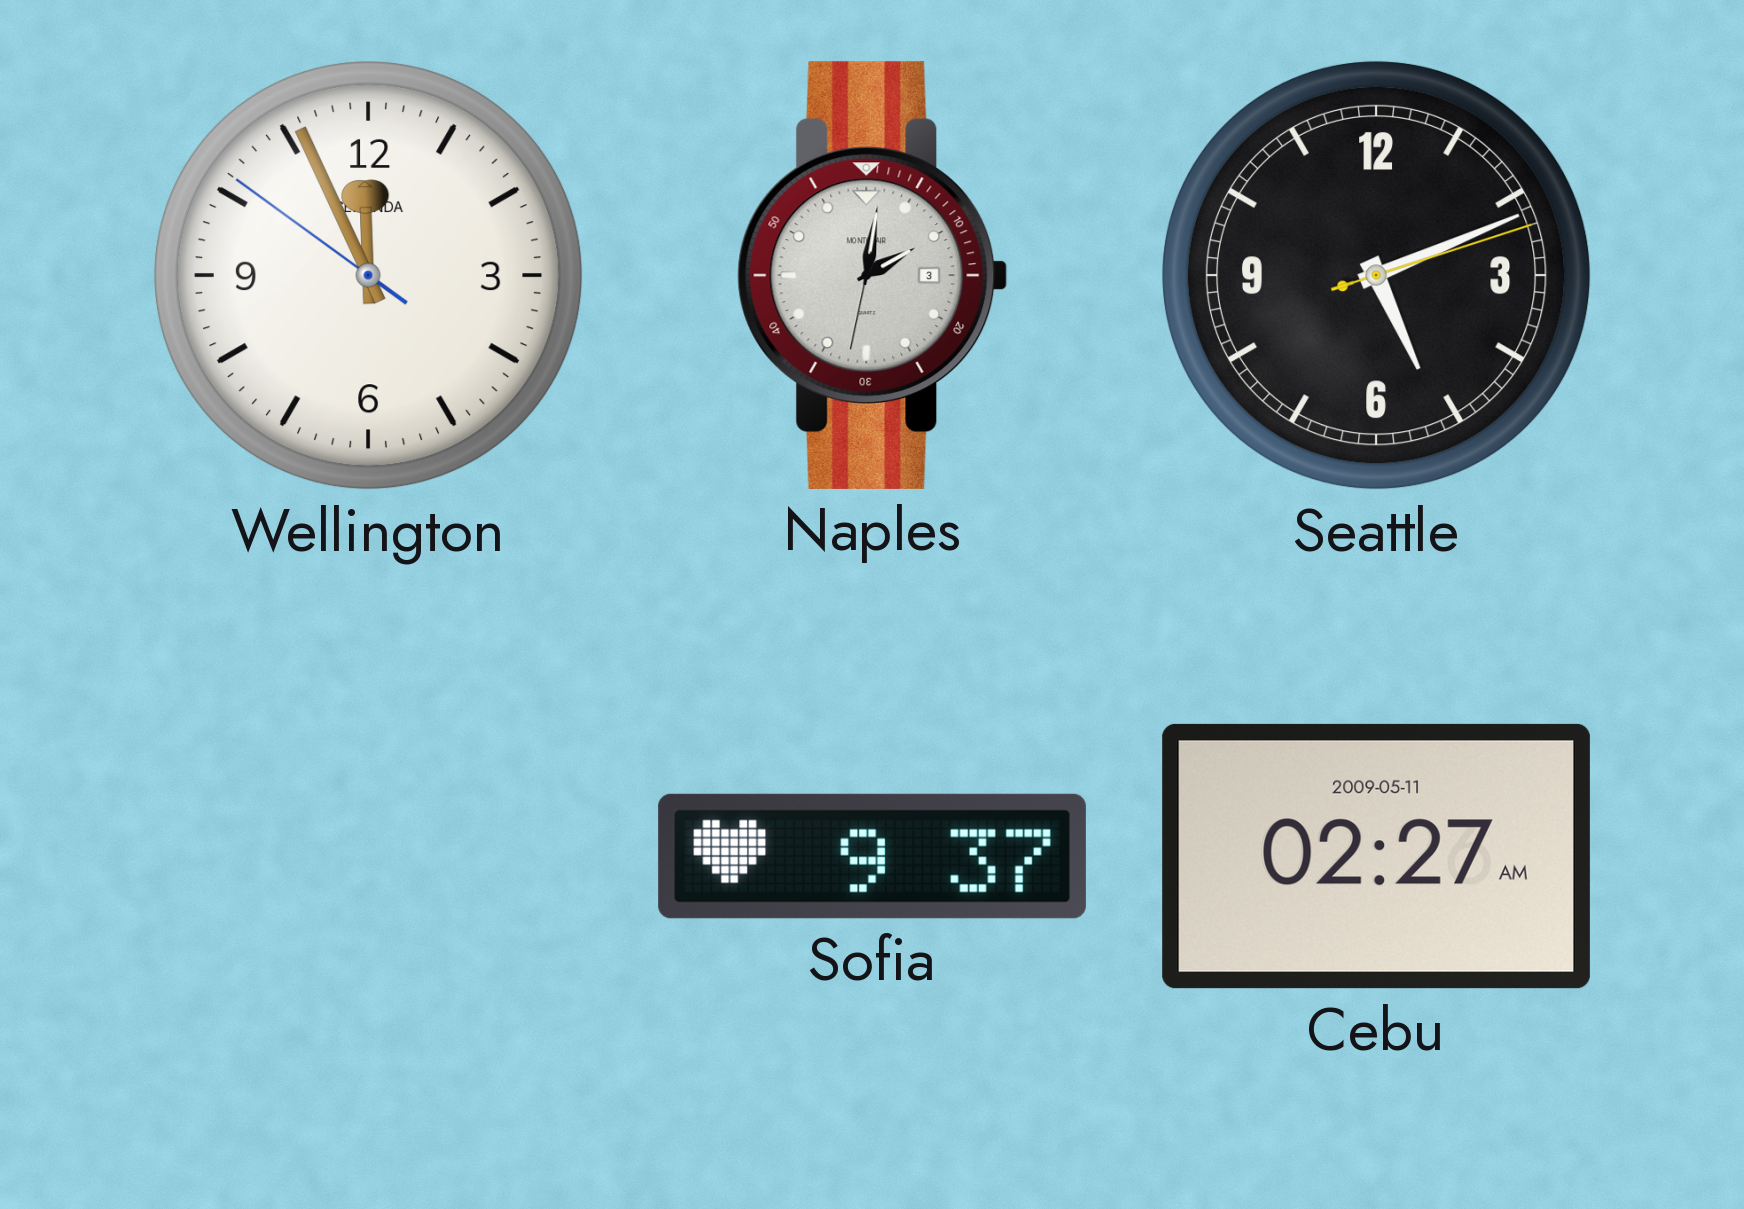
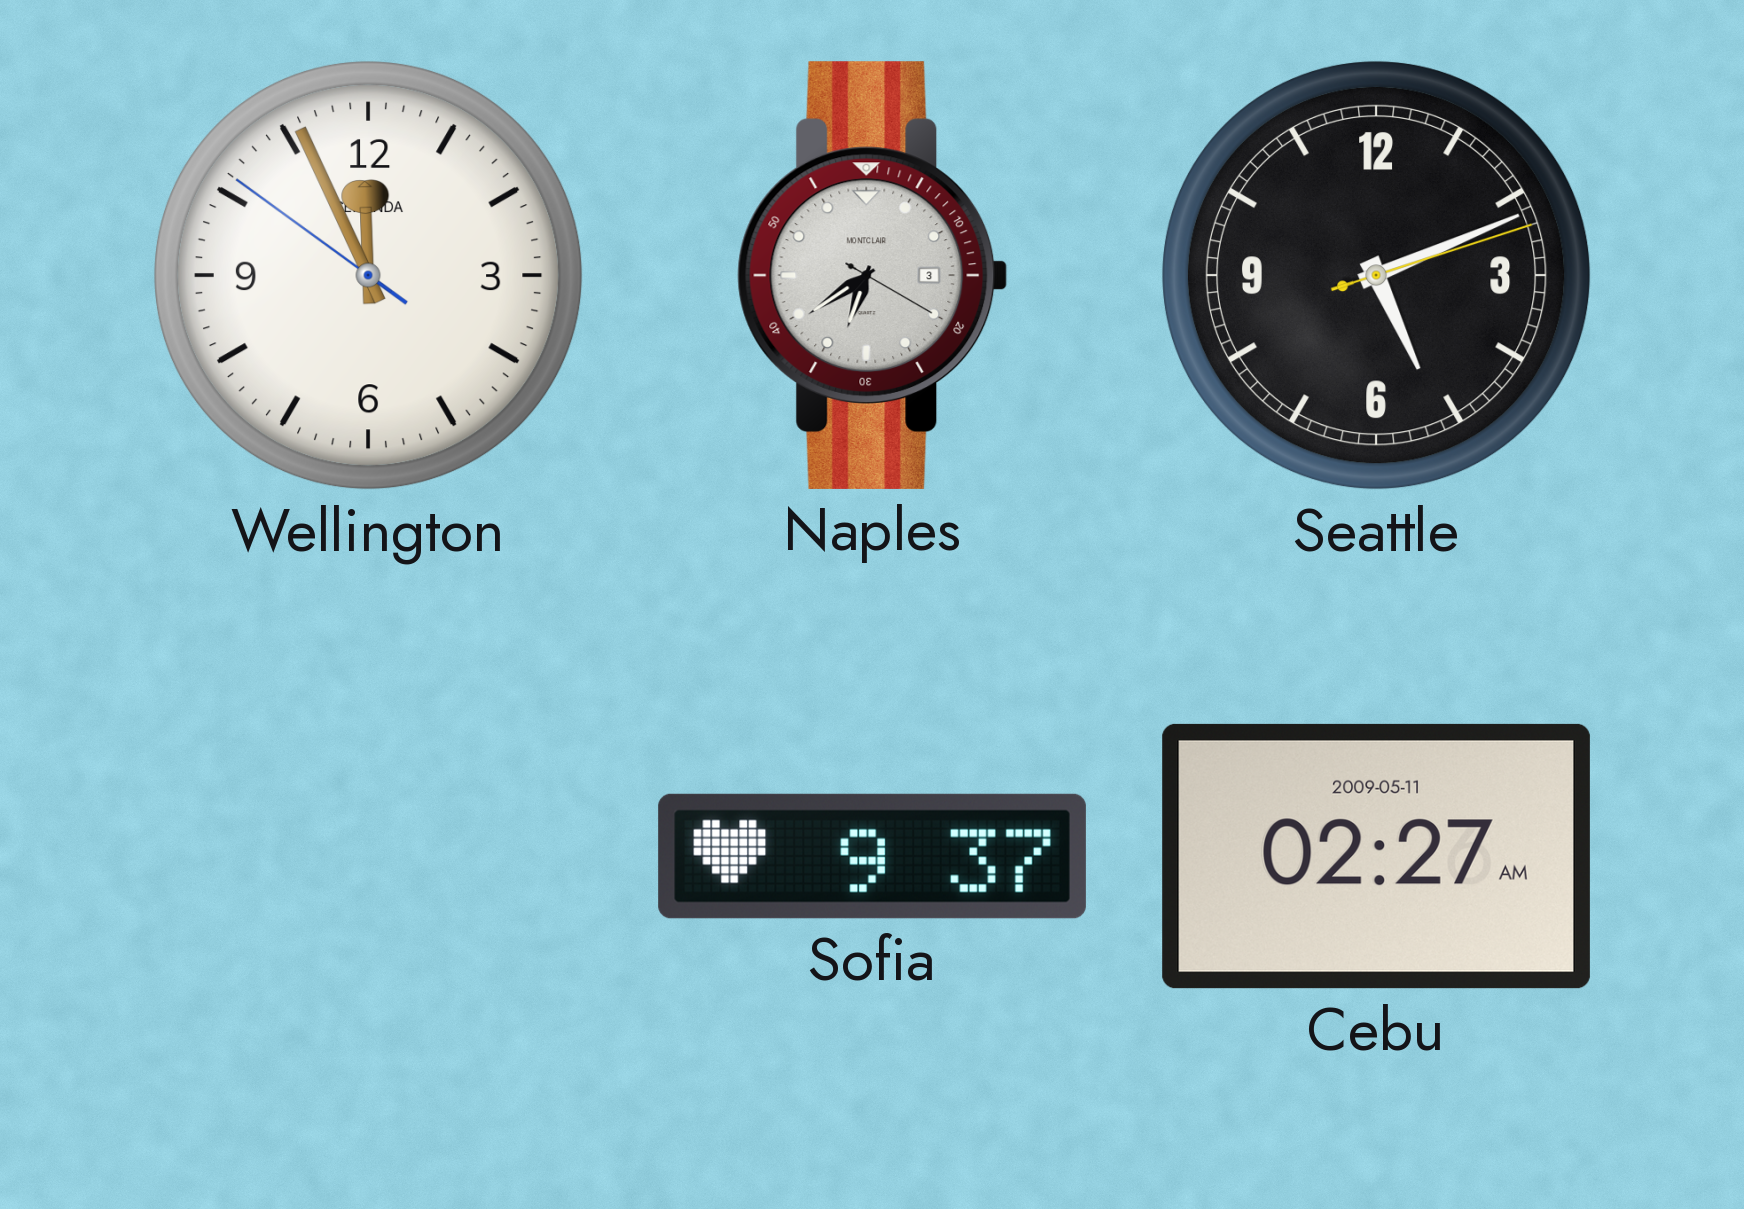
Naples: 2:01 -> 6:39
